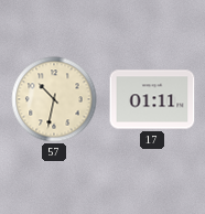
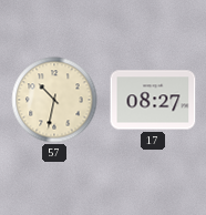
17: 01:11 -> 08:27
